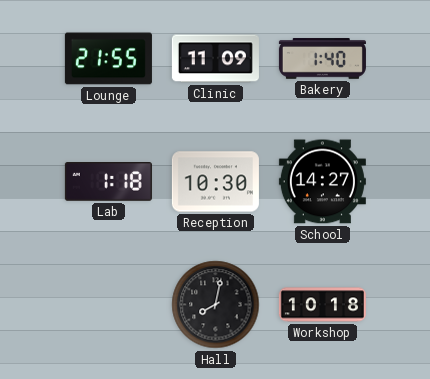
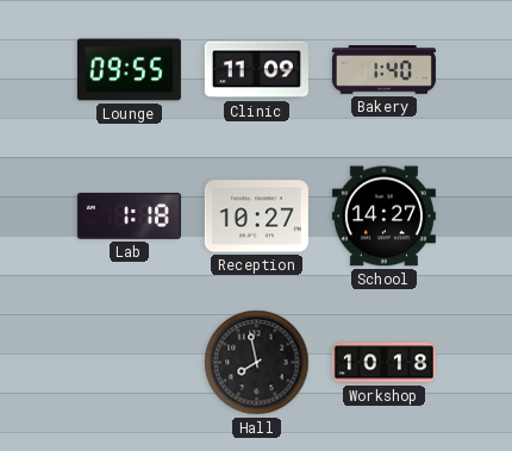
Lounge: 21:55 -> 09:55
Reception: 10:30 -> 10:27
Hall: 8:02 -> 7:58
